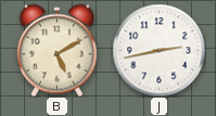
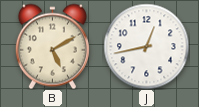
J: 2:43 -> 12:43
